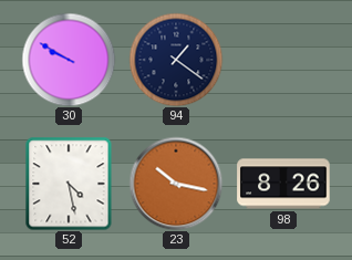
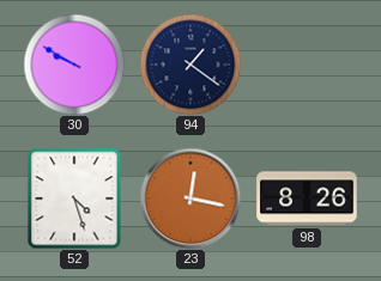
52: 4:28 -> 4:27
23: 10:17 -> 12:17
